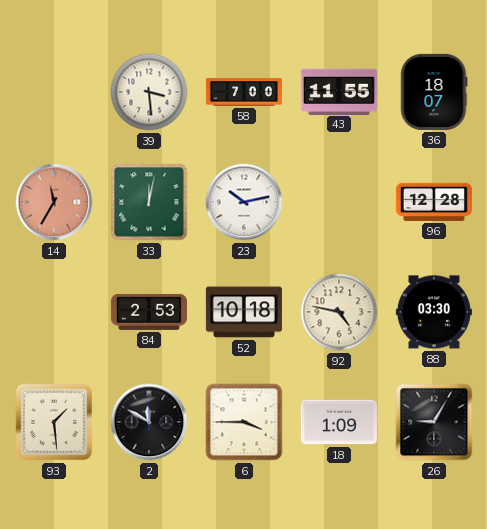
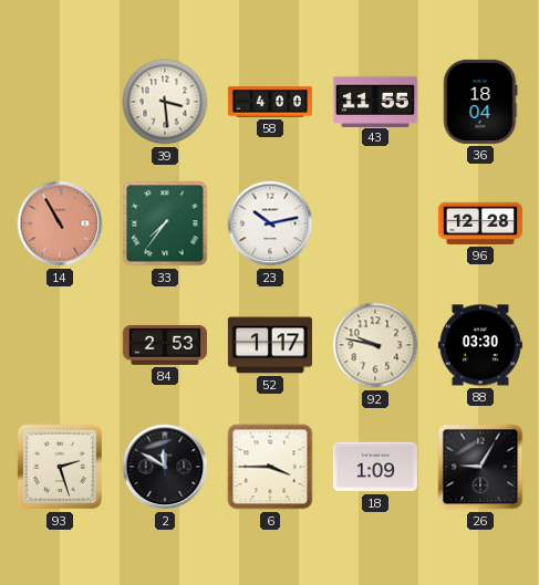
58: 7:00 -> 4:00
36: 18:07 -> 18:04
14: 11:35 -> 10:55
33: 12:02 -> 7:36
52: 10:18 -> 1:17
92: 4:47 -> 9:47
93: 1:29 -> 2:27
